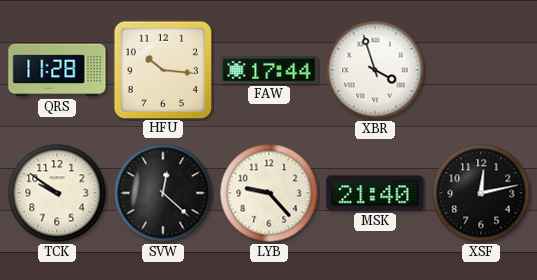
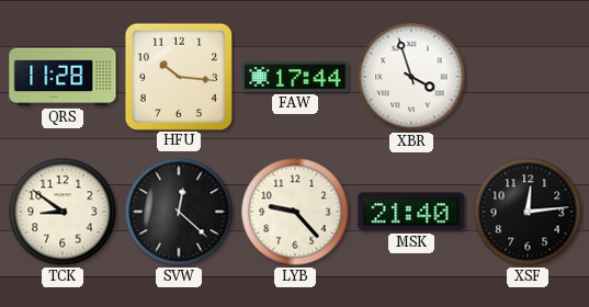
TCK: 9:51 -> 8:51
XSF: 12:13 -> 12:14
